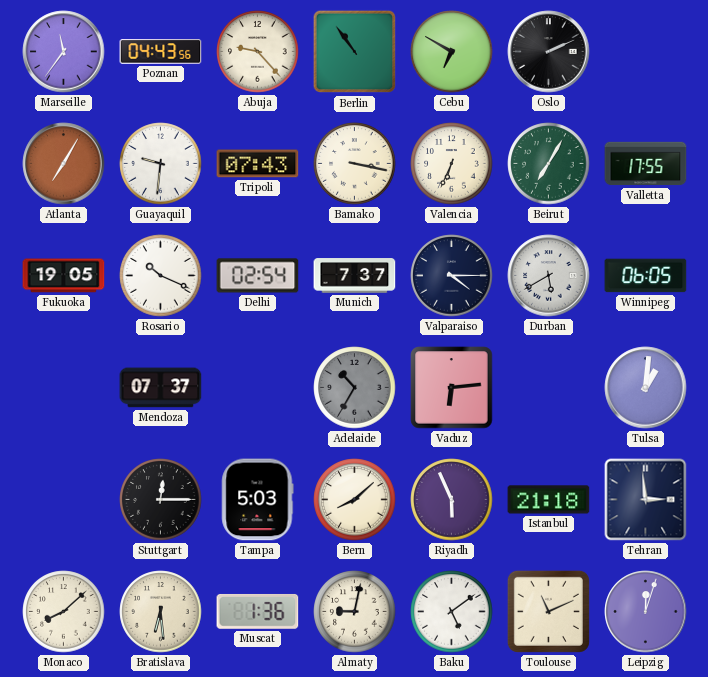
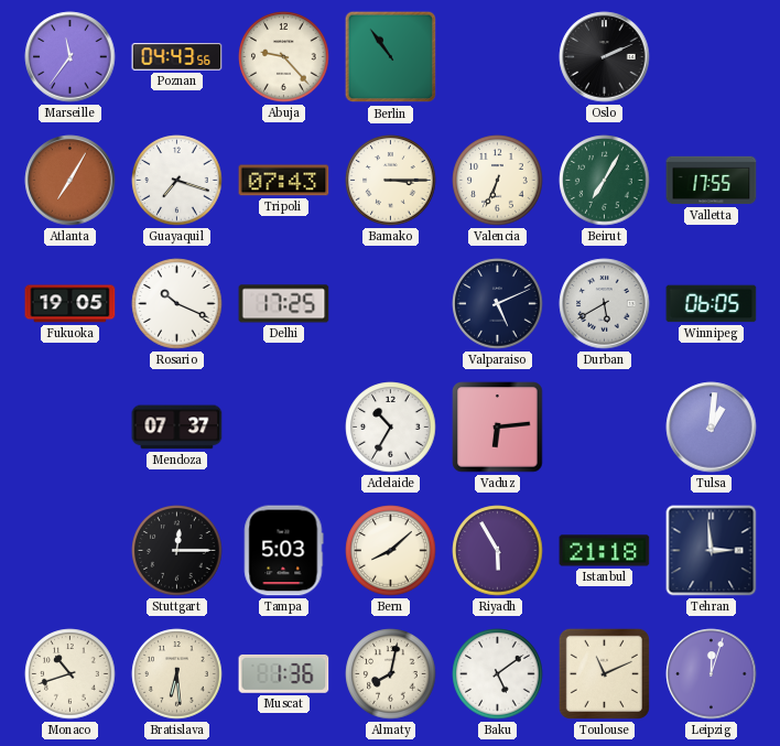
Cebu: 6:50 -> none
Guayaquil: 9:31 -> 7:18
Bamako: 3:17 -> 3:15
Delhi: 02:54 -> 17:25
Munich: 7:37 -> none
Valparaiso: 4:15 -> 5:11
Adelaide dial: grey -> white
Riyadh: 5:56 -> 5:55
Monaco: 8:08 -> 10:42
Almaty: 9:02 -> 8:02
